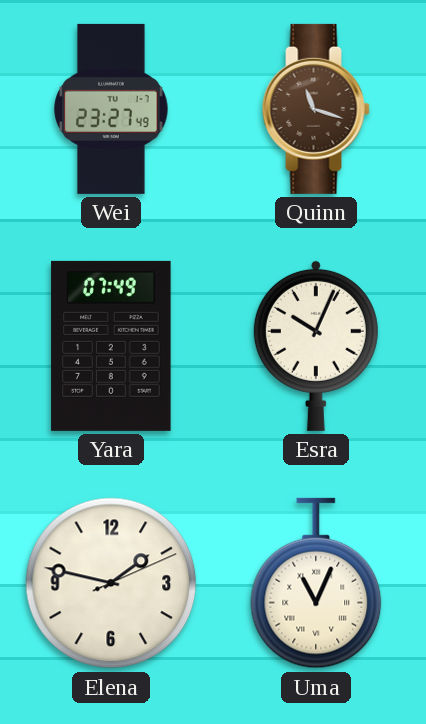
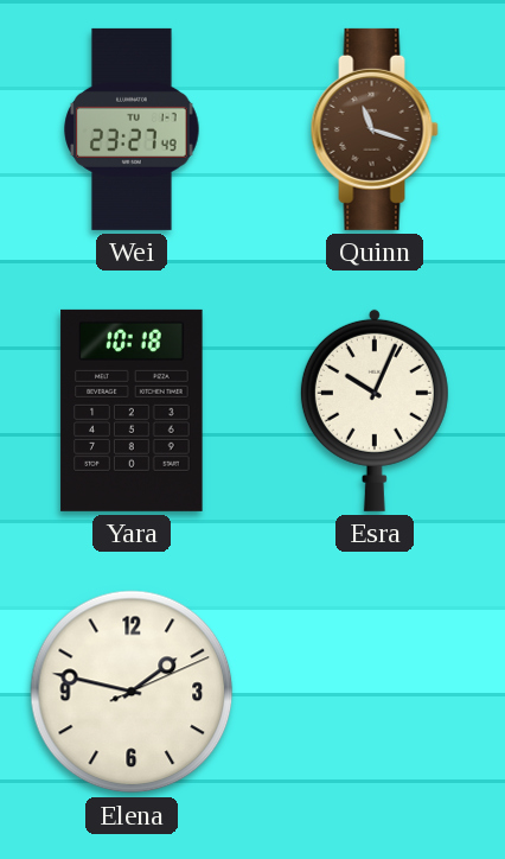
Yara: 07:49 -> 10:18
Uma: 11:04 -> none
